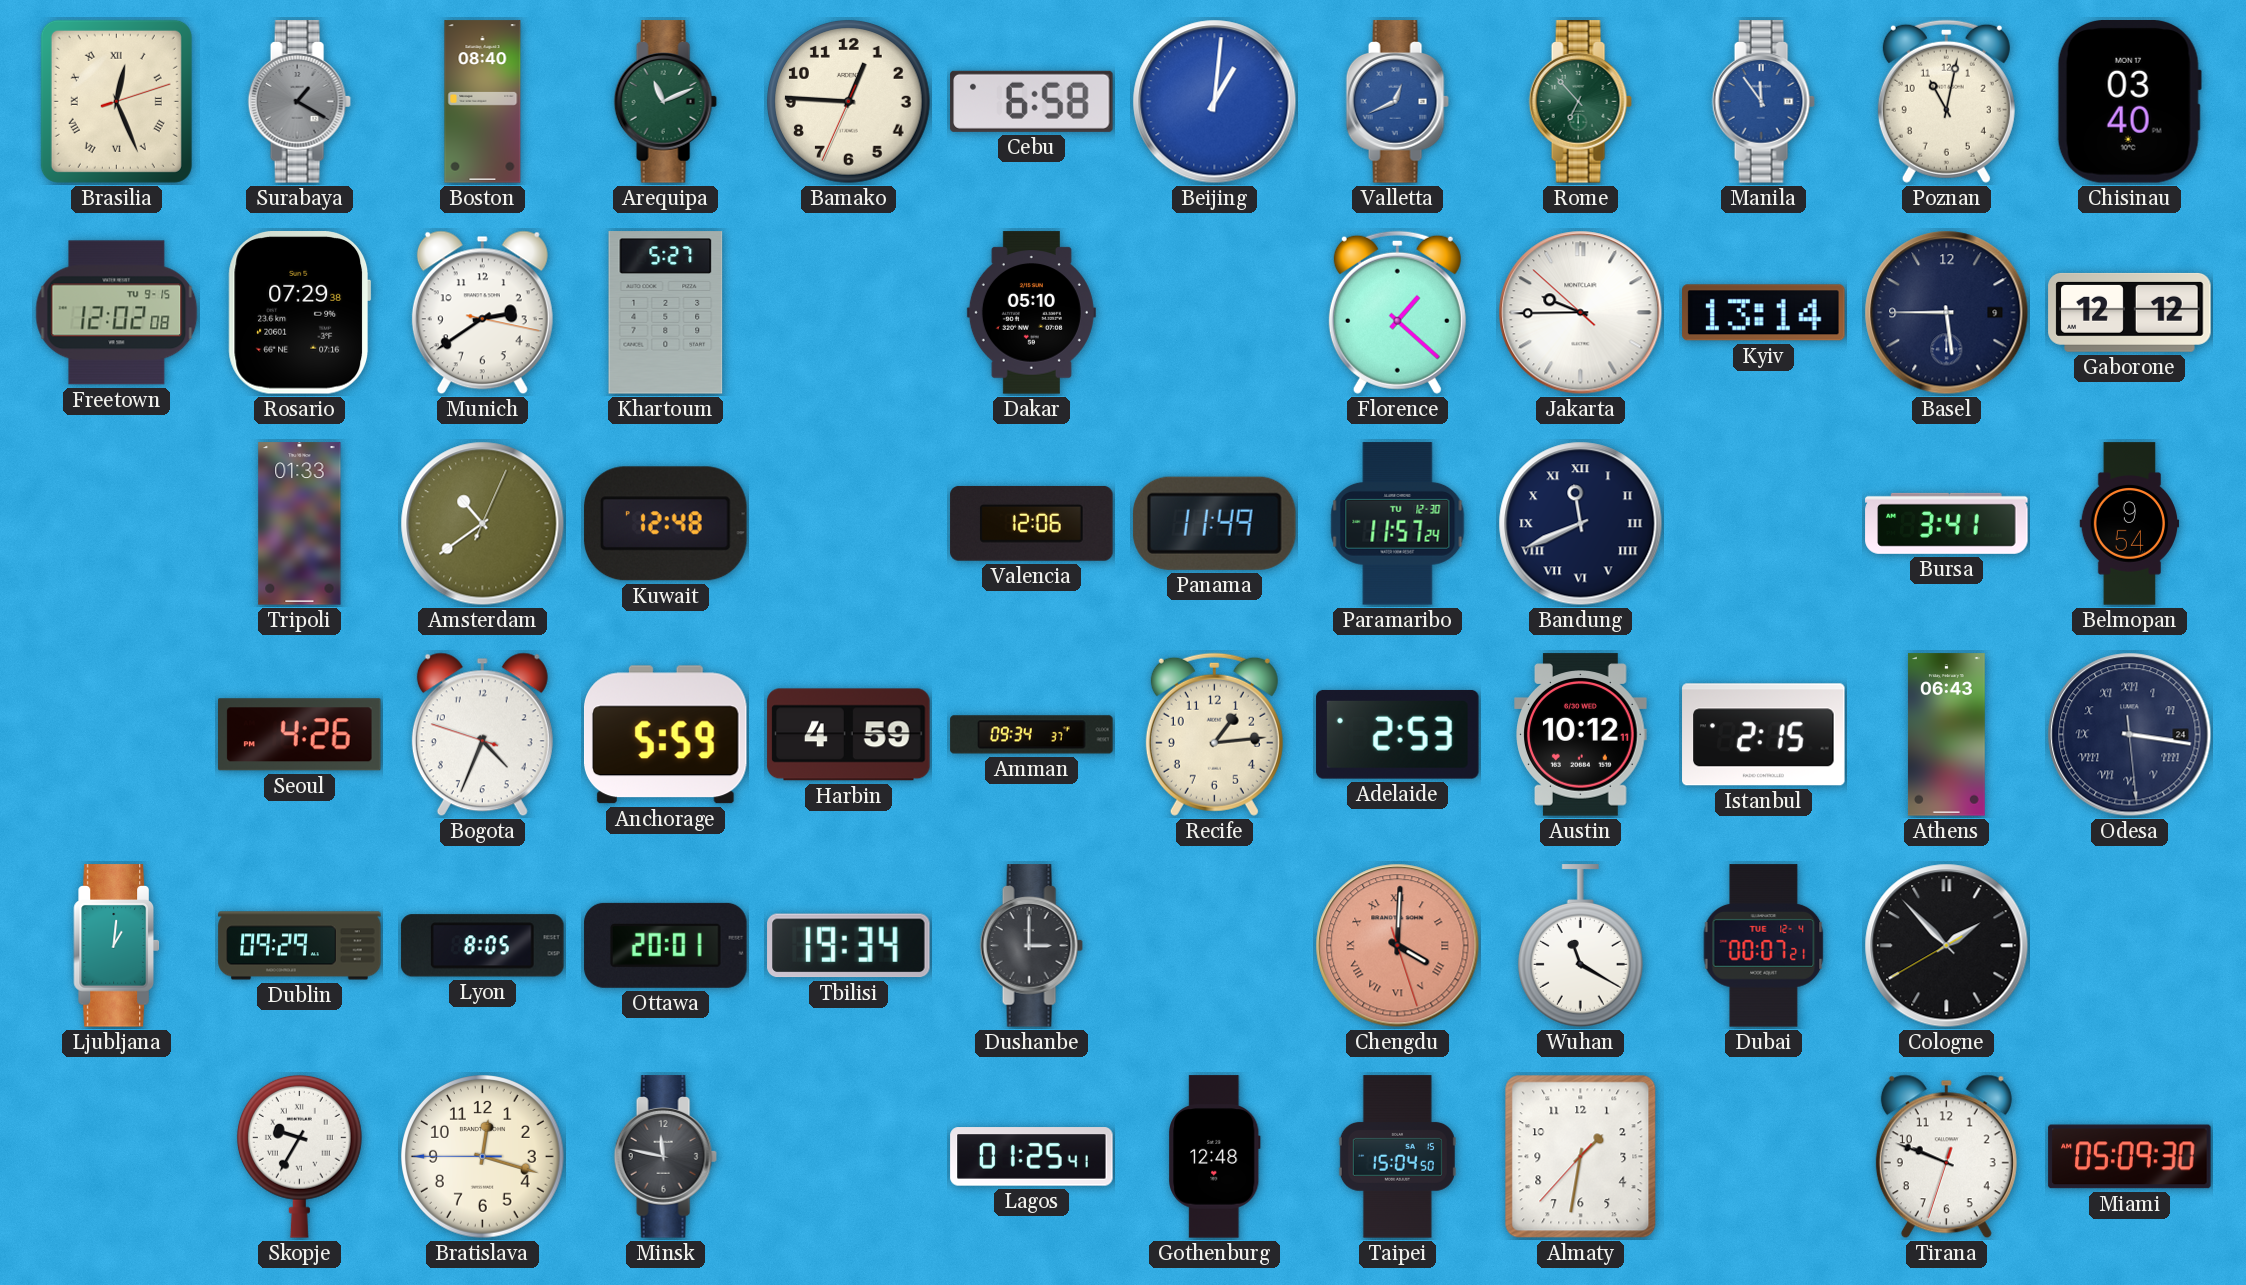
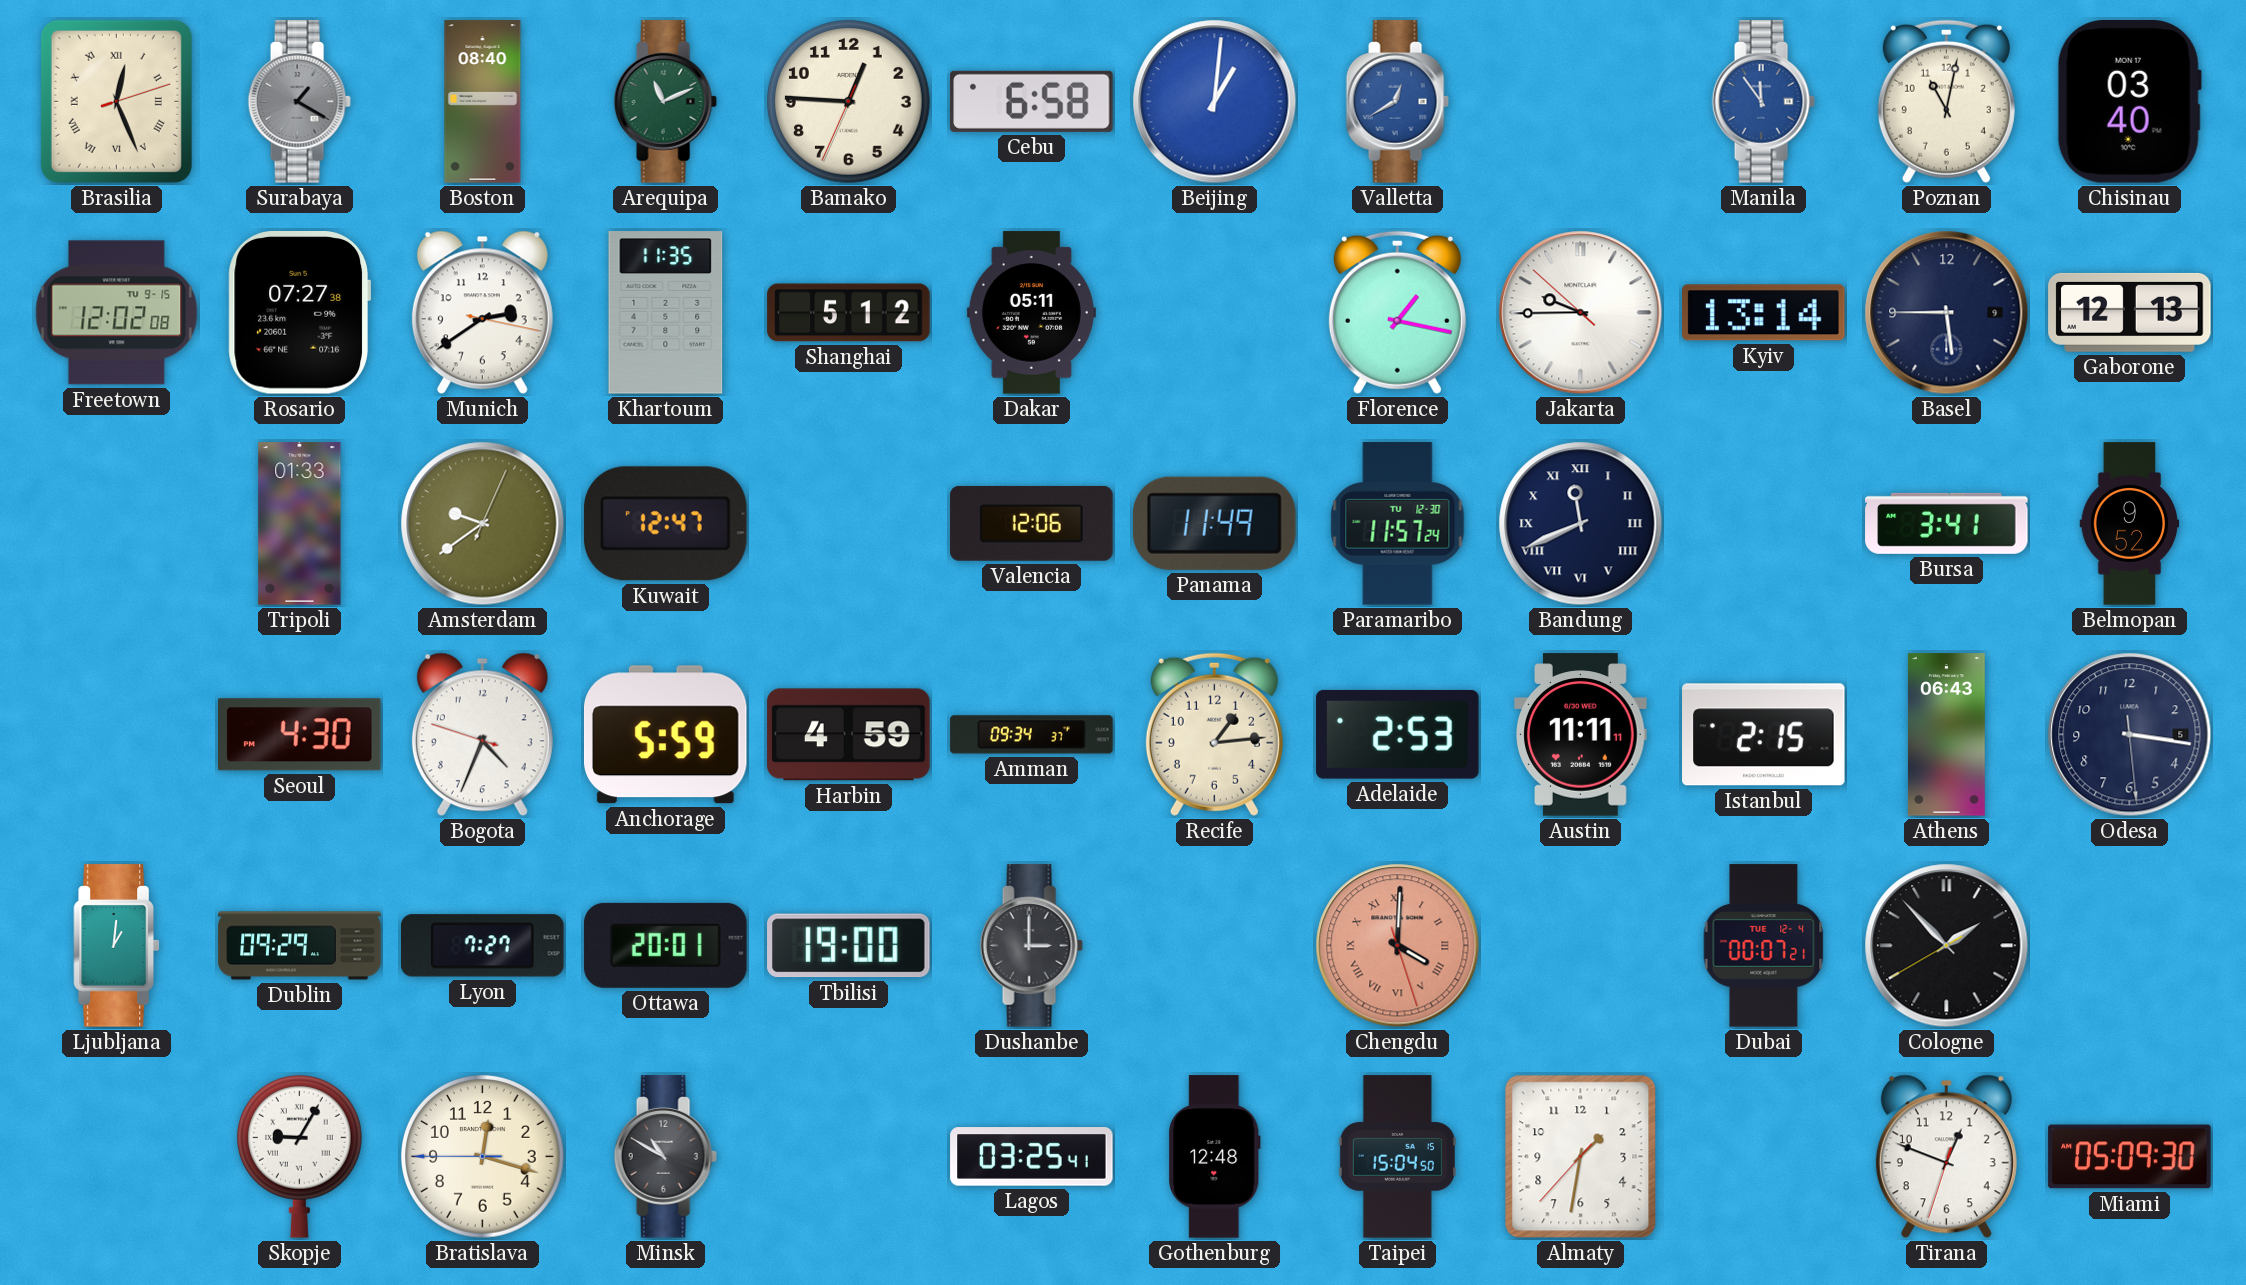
Valletta: 12:41 -> 12:40
Rome: 6:53 -> none
Rosario: 07:29 -> 07:27
Khartoum: 5:27 -> 11:35
Shanghai: none -> 5:12
Dakar: 05:10 -> 05:11
Florence: 1:22 -> 1:17
Gaborone: 12:12 -> 12:13
Amsterdam: 10:39 -> 9:39
Kuwait: 12:48 -> 12:47
Belmopan: 9:54 -> 9:52
Seoul: 4:26 -> 4:30
Austin: 10:12 -> 11:11
Odesa date: 24 -> 5
Odesa numerals: Roman -> Arabic
Lyon: 8:05 -> 7:27
Tbilisi: 19:34 -> 19:00
Wuhan: 11:20 -> none
Skopje: 9:35 -> 9:05
Minsk: 11:47 -> 10:50
Lagos: 01:25 -> 03:25
Tirana: 9:48 -> 12:48
